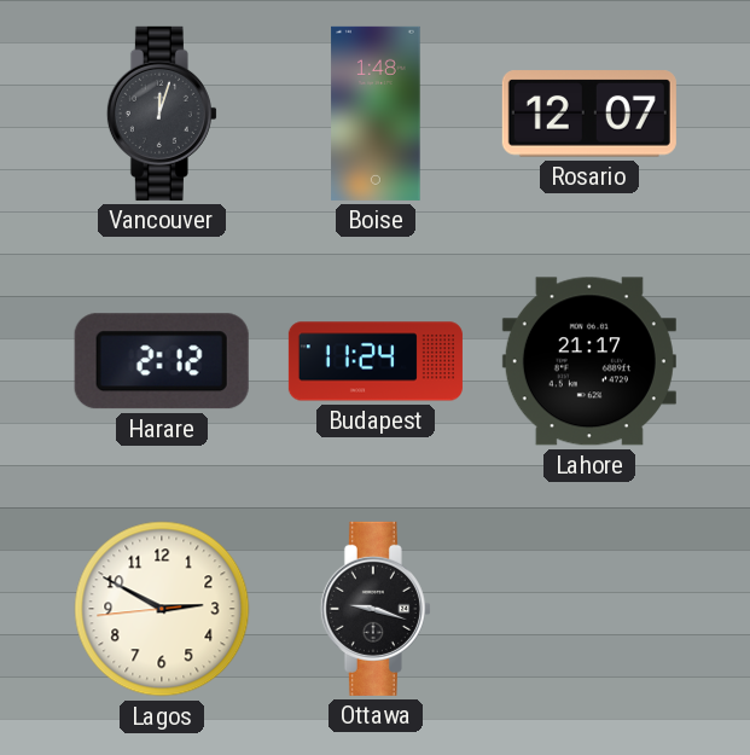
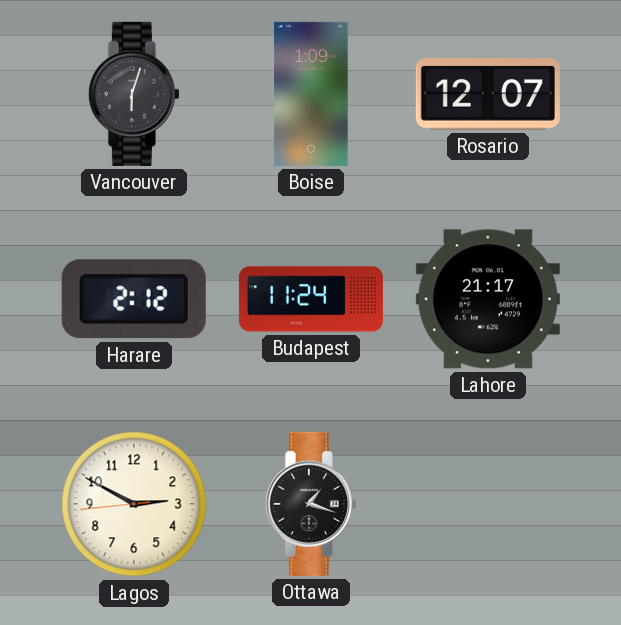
Vancouver: 12:03 -> 6:03
Boise: 1:48 -> 1:09
Ottawa: 9:18 -> 1:18
